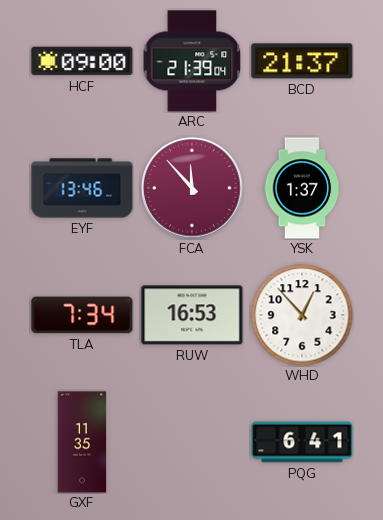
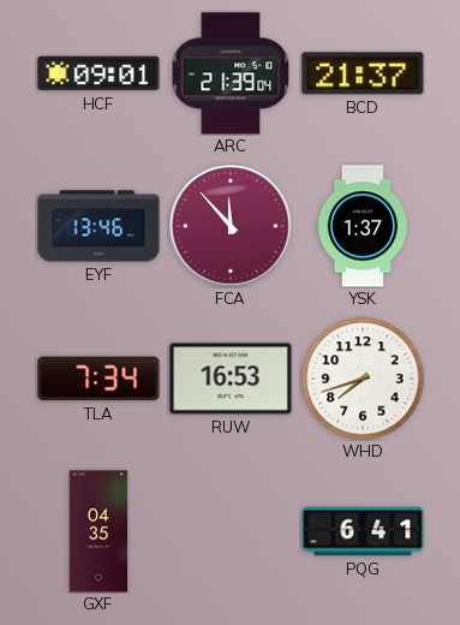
HCF: 09:00 -> 09:01
WHD: 12:53 -> 7:42
GXF: 11:35 -> 04:35
